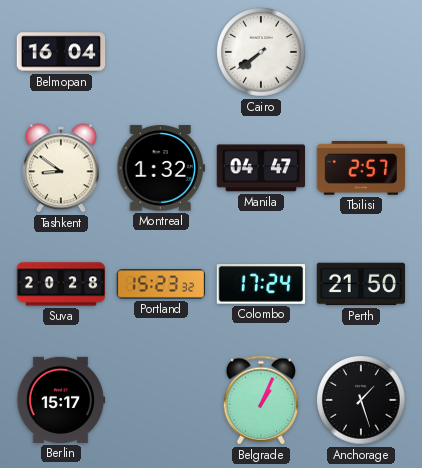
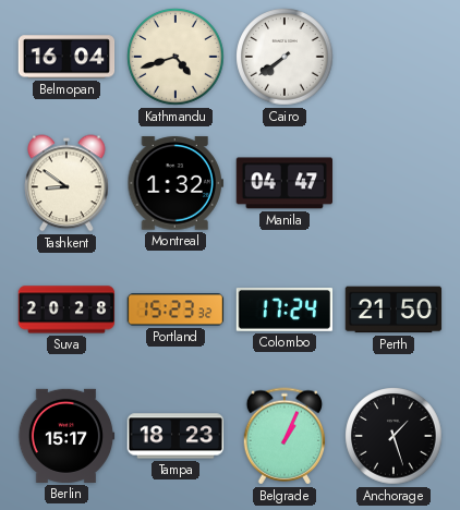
Kathmandu: none -> 4:42
Tbilisi: 2:57 -> none
Tampa: none -> 18:23
